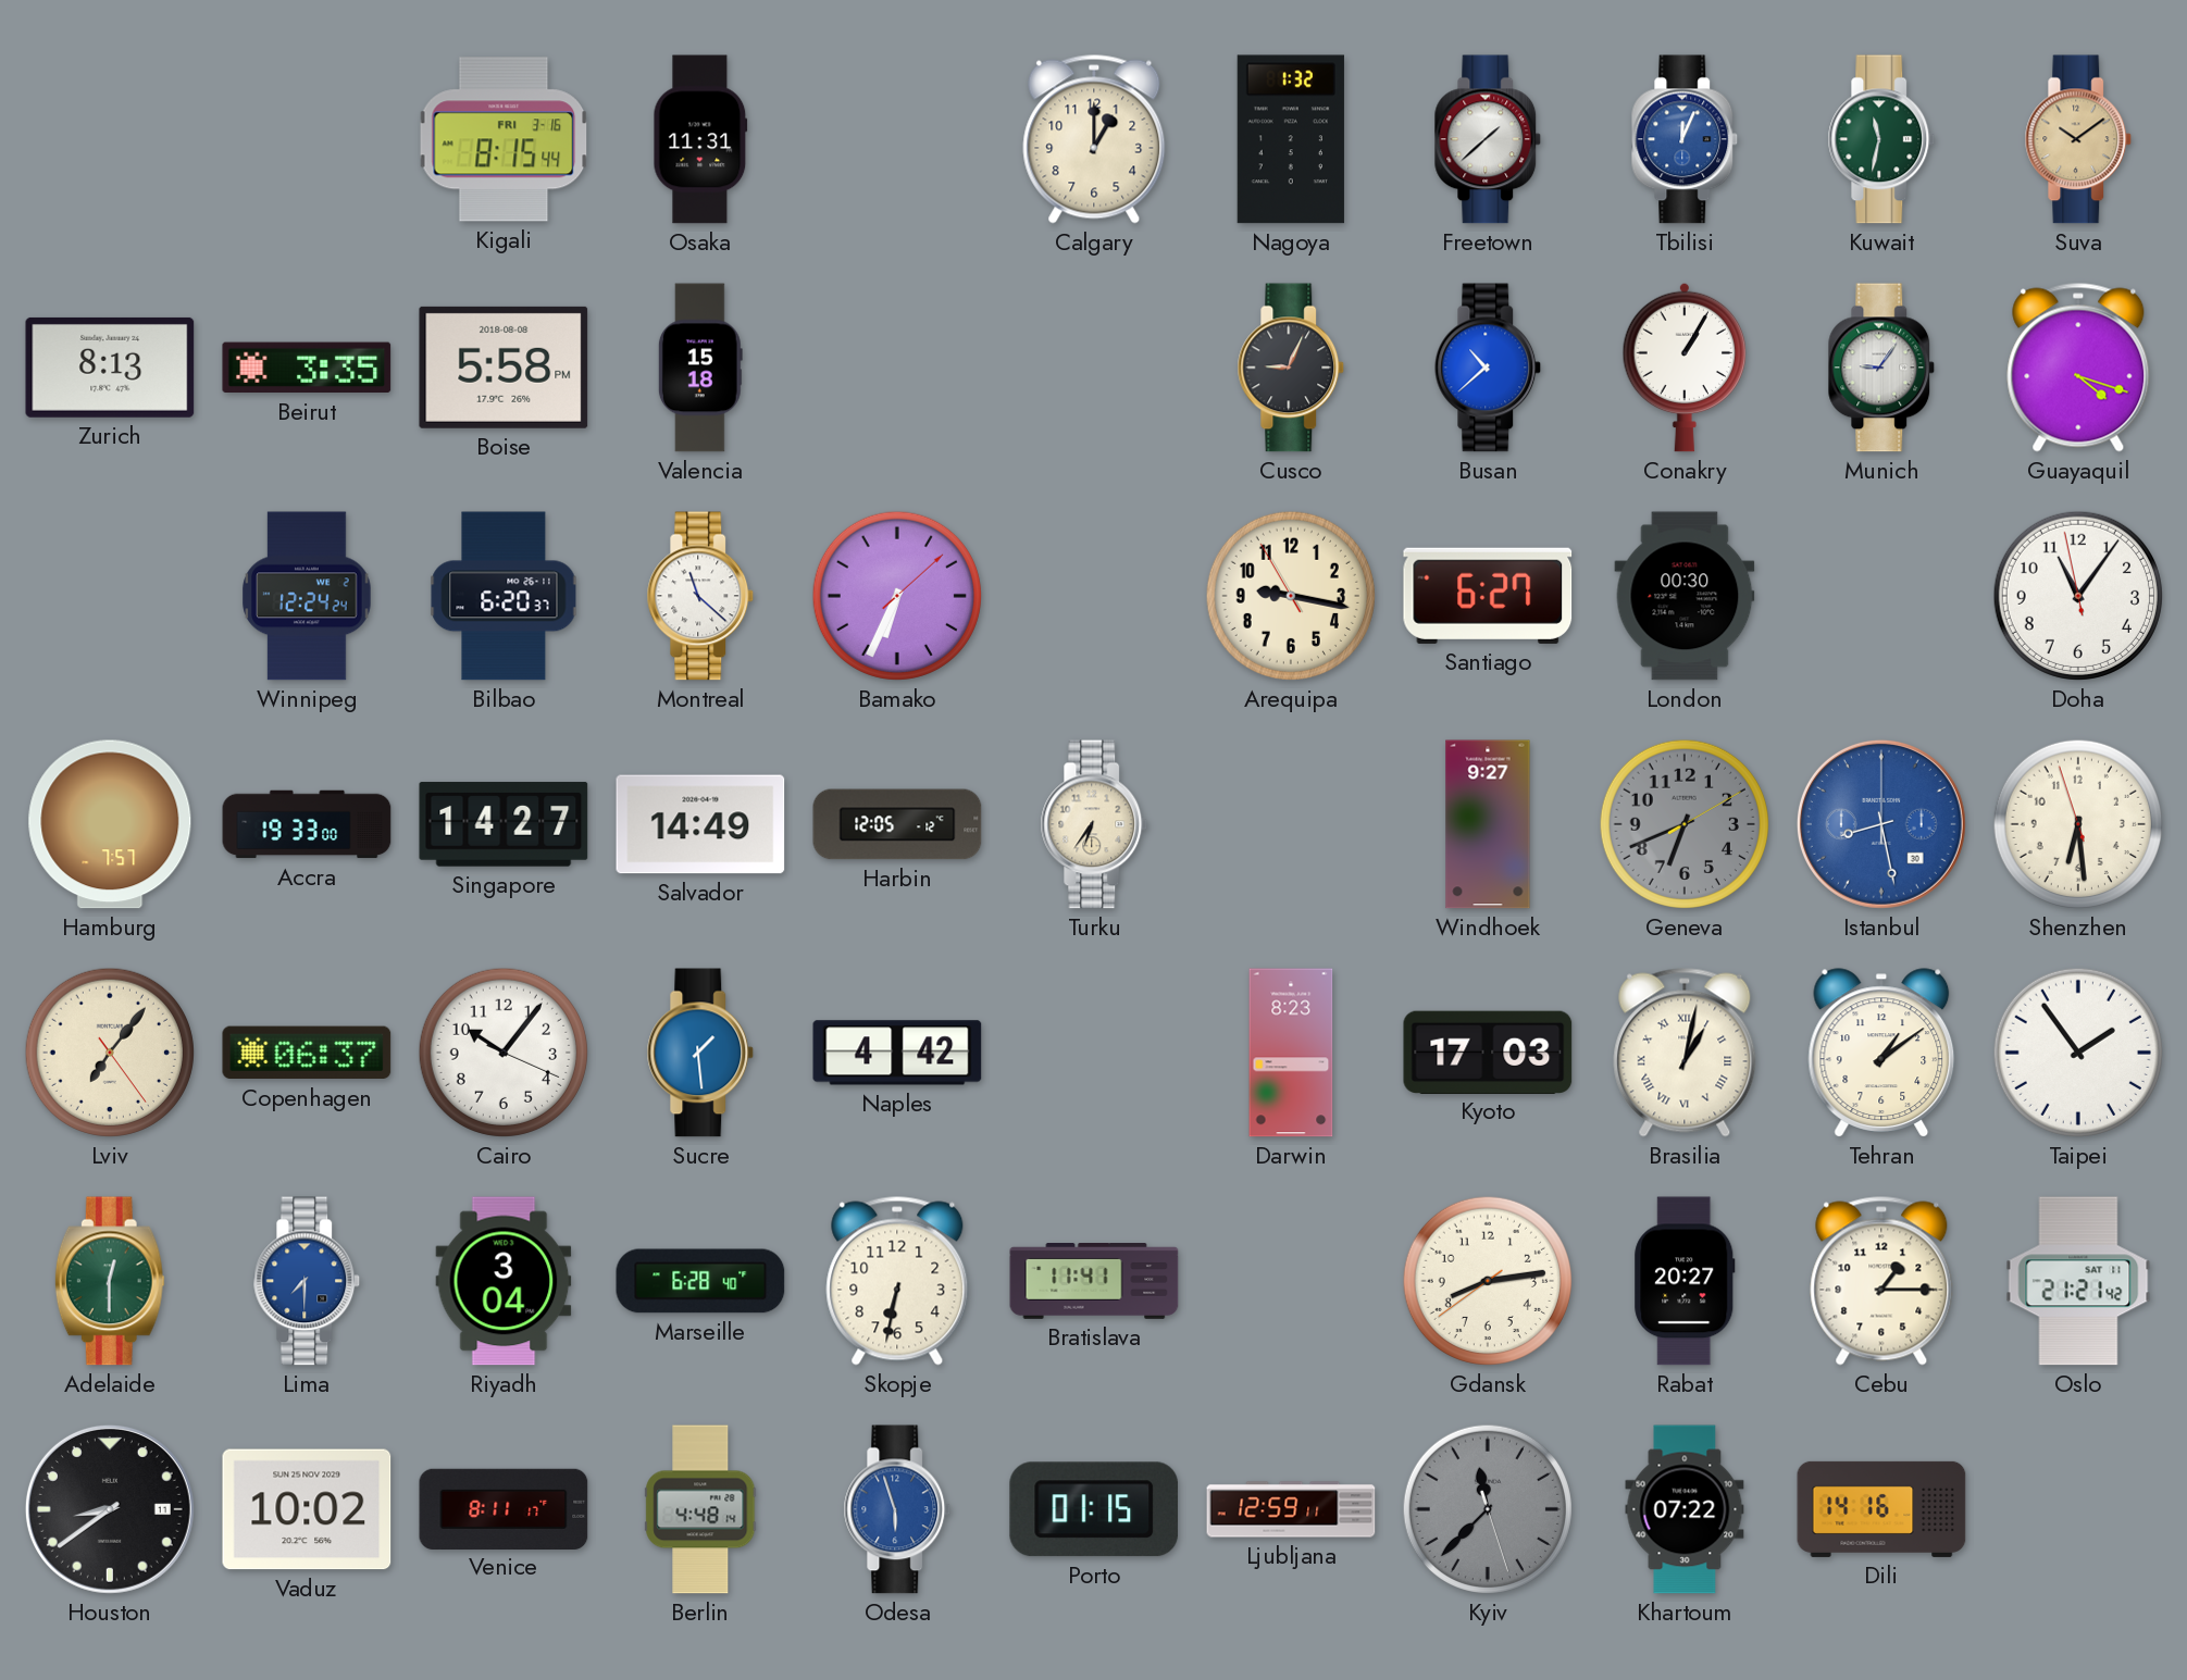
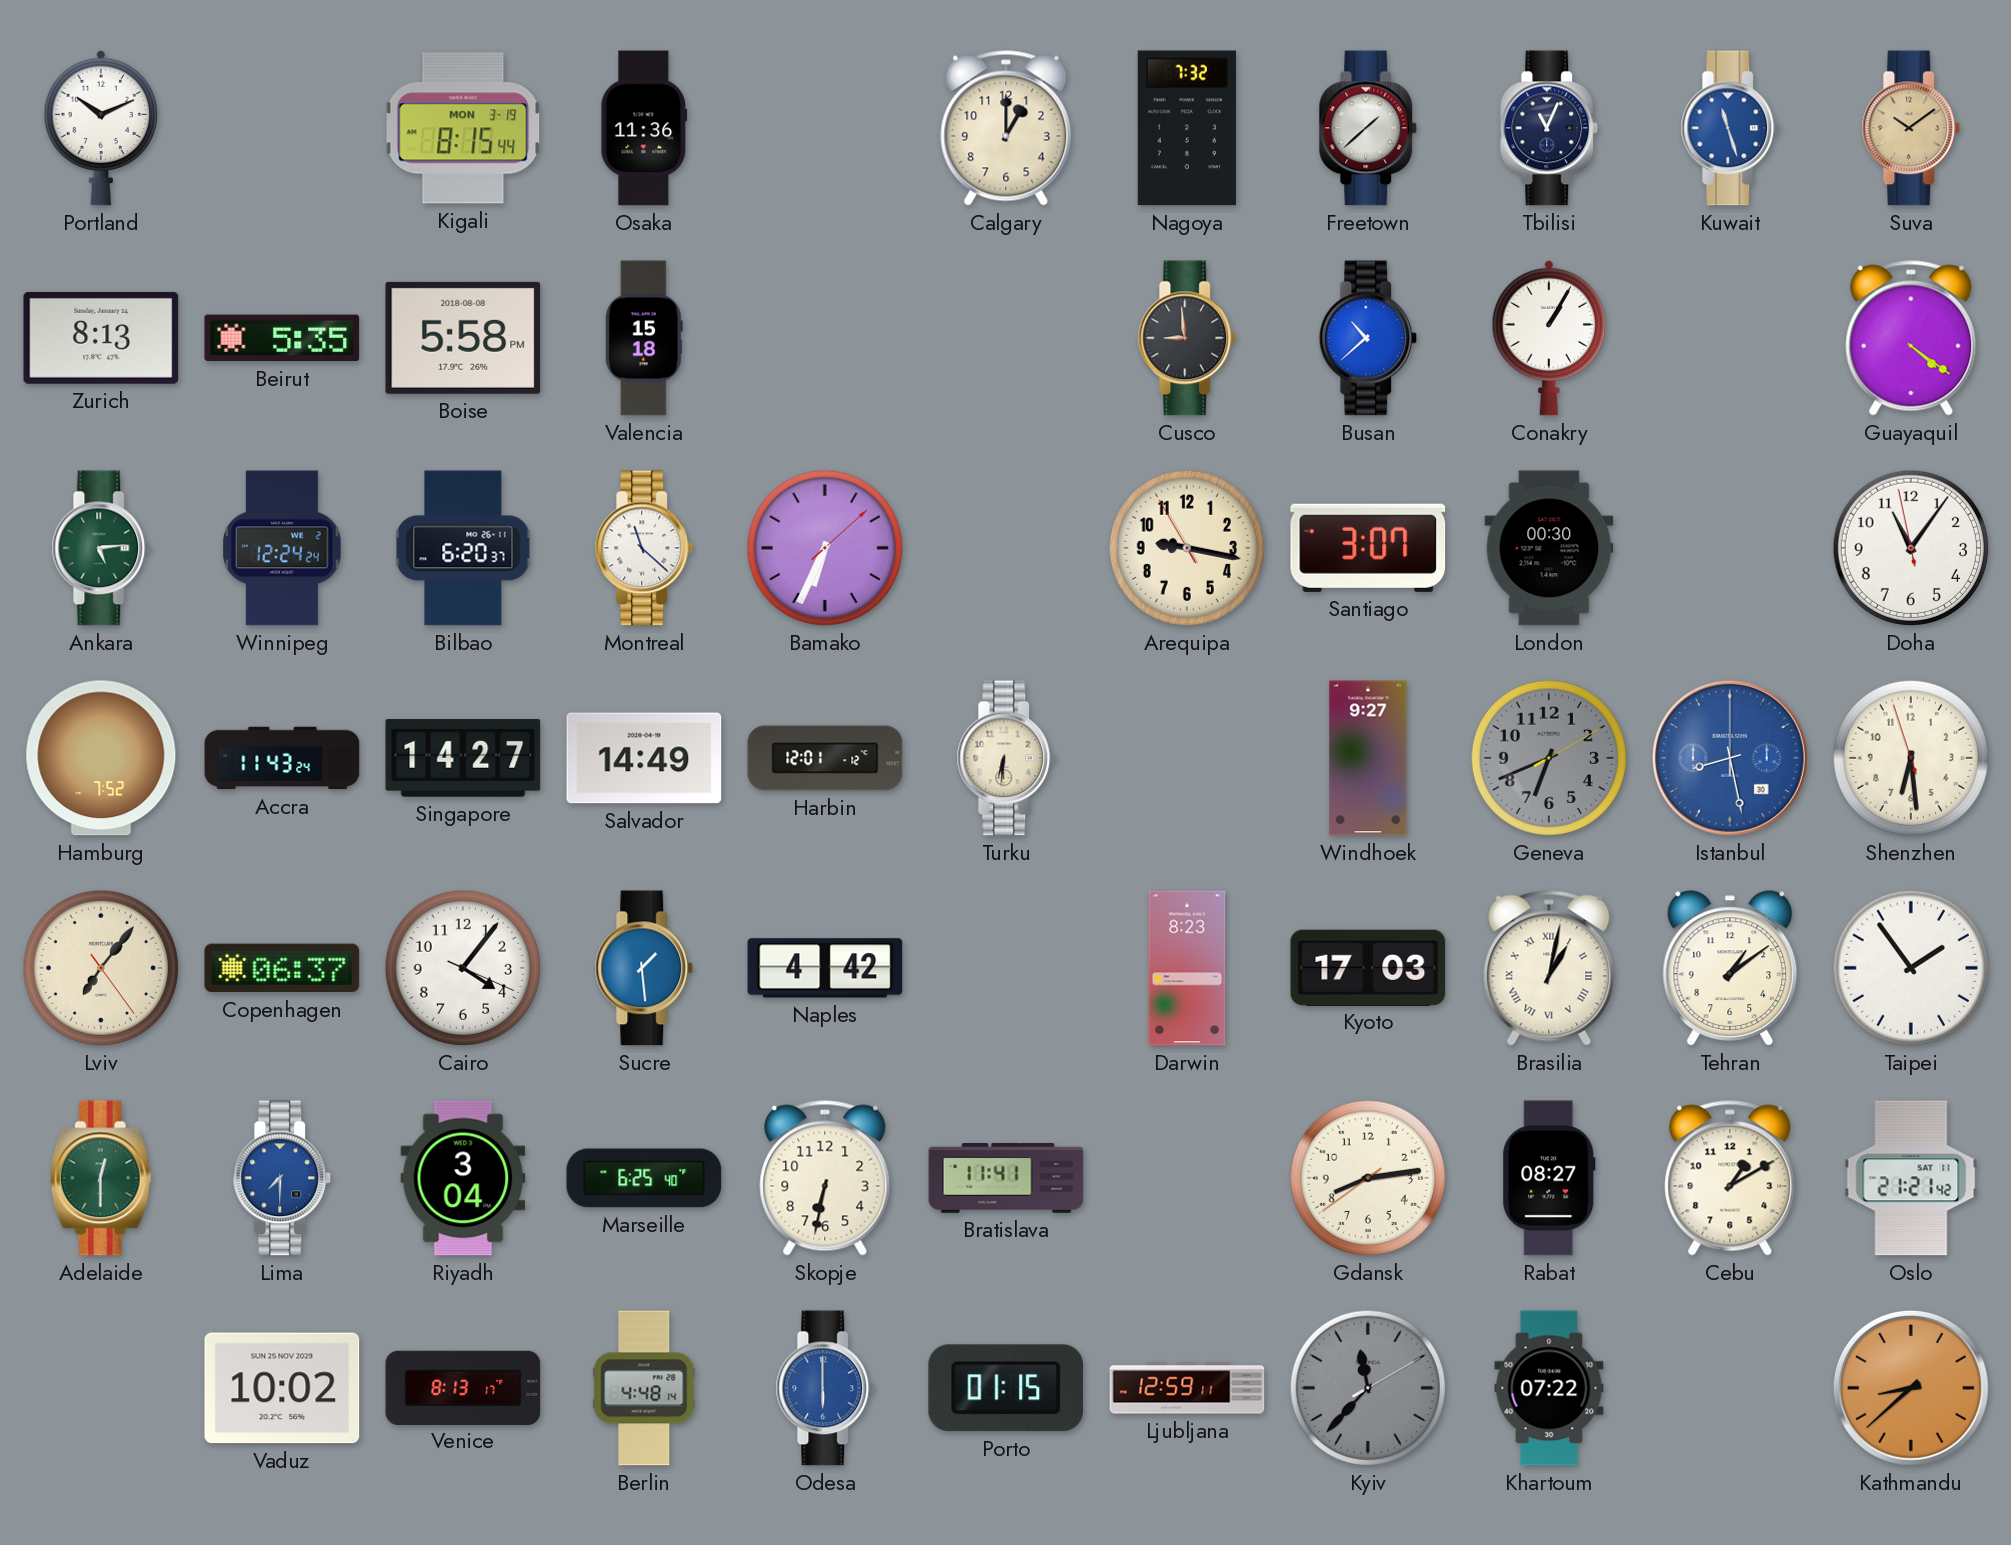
Portland: none -> 10:11
Kigali date: FRI 3-16 -> MON 3-19
Osaka: 11:31 -> 11:36
Nagoya: 1:32 -> 7:32
Tbilisi: 12:04 -> 11:04
Tbilisi dial: blue -> navy
Kuwait: 11:32 -> 11:27
Kuwait dial: green -> blue
Beirut: 3:35 -> 5:35
Cusco: 9:04 -> 8:59
Munich: 9:06 -> none
Guayaquil: 4:18 -> 4:21
Ankara: none -> 5:14
Santiago: 6:27 -> 3:07
Hamburg: 7:57 -> 7:52
Accra: 19:33 -> 11:43
Harbin: 12:05 -> 12:01
Turku: 6:36 -> 6:31
Cairo: 10:06 -> 4:06
Marseille: 6:28 -> 6:25
Rabat: 20:27 -> 08:27
Cebu: 1:15 -> 1:10
Houston: 8:39 -> none
Venice: 8:11 -> 8:13
Odesa: 5:57 -> 6:00
Kyiv: 11:37:27 -> 11:37:10
Dili: 14:16 -> none
Kathmandu: none -> 8:38
